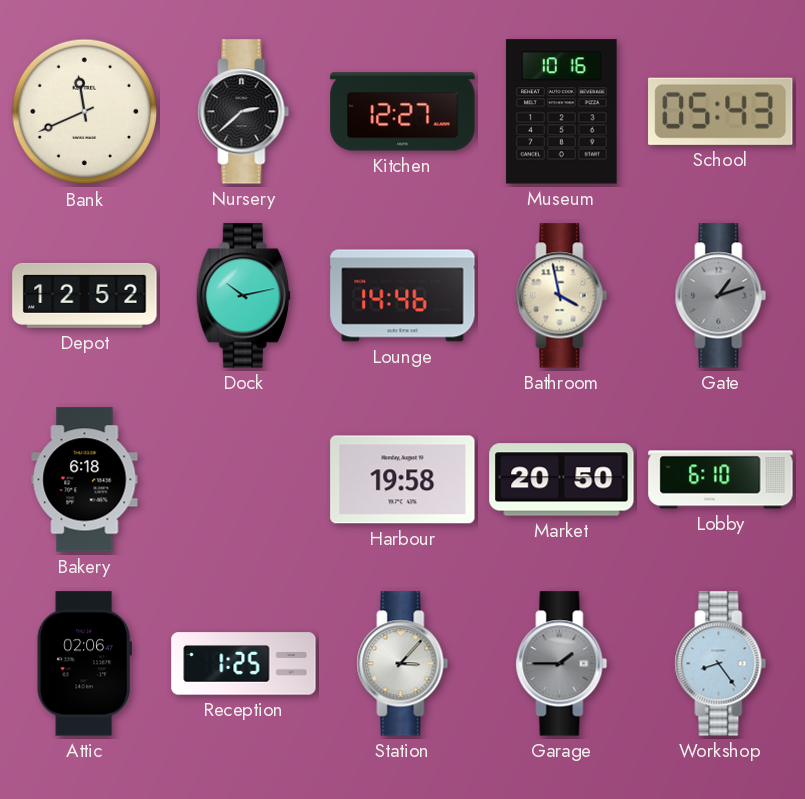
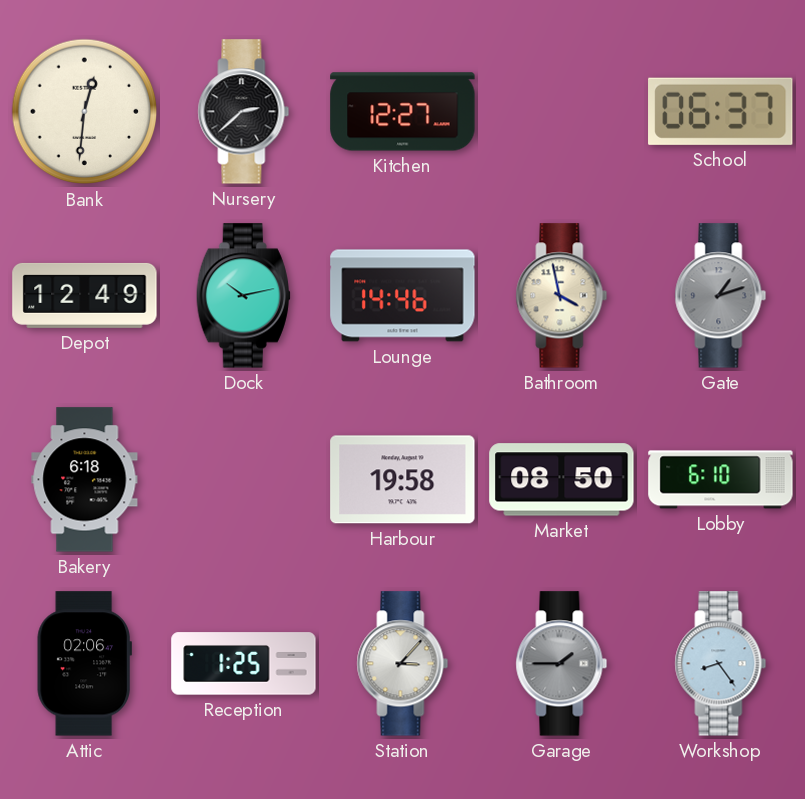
Bank: 11:41 -> 12:31
Museum: 10:16 -> none
School: 05:43 -> 06:37
Depot: 12:52 -> 12:49
Market: 20:50 -> 08:50
